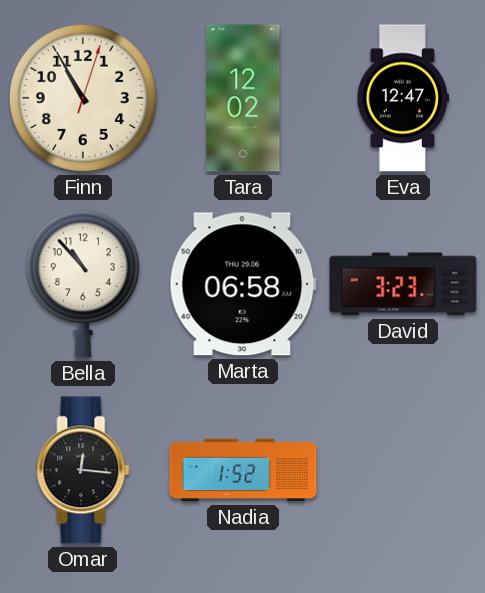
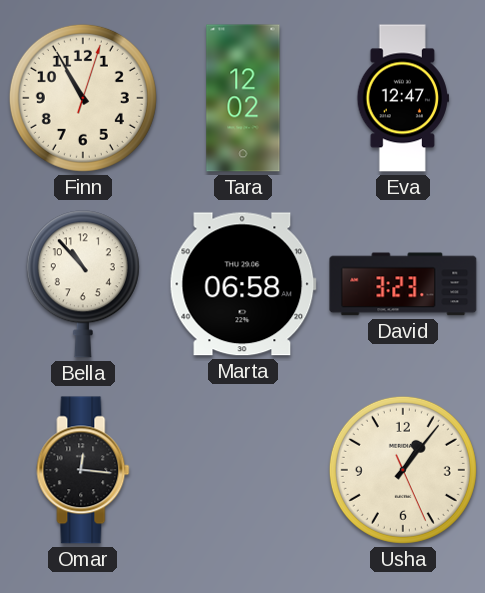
Nadia: 1:52 -> none
Usha: none -> 1:06
